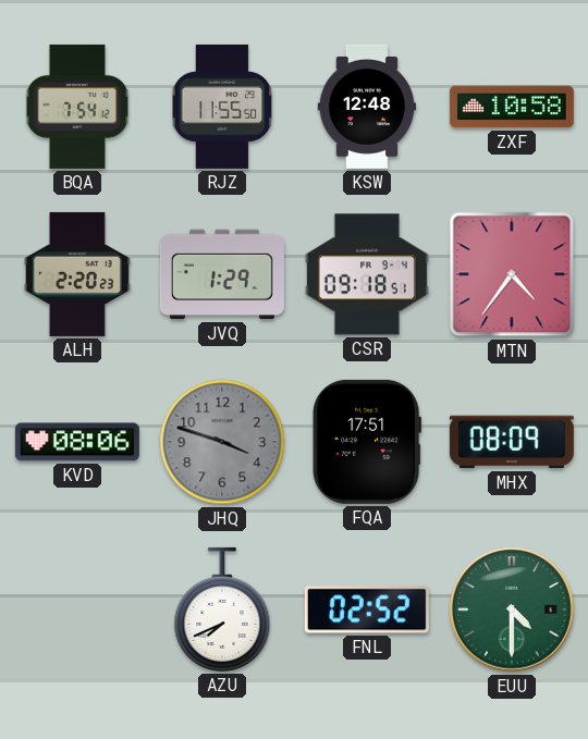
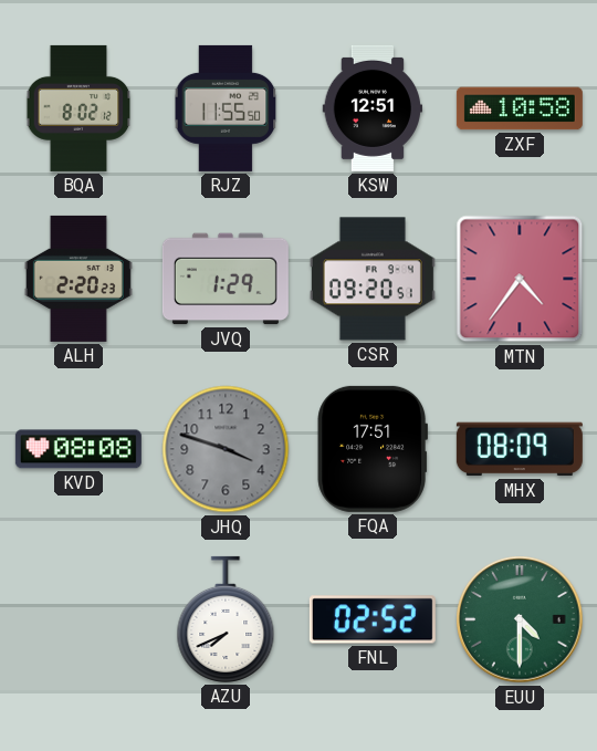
BQA: 7:54 -> 8:02
KSW: 12:48 -> 12:51
CSR: 09:18 -> 09:20
KVD: 08:06 -> 08:08
